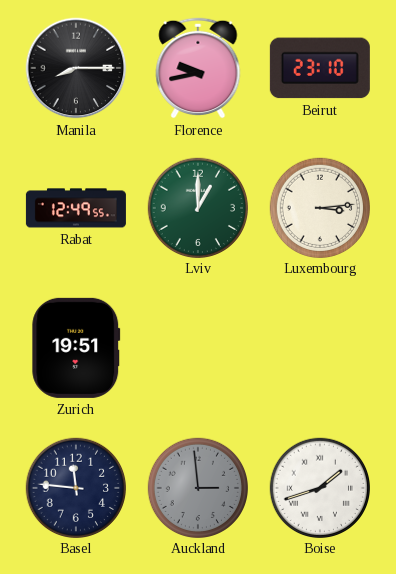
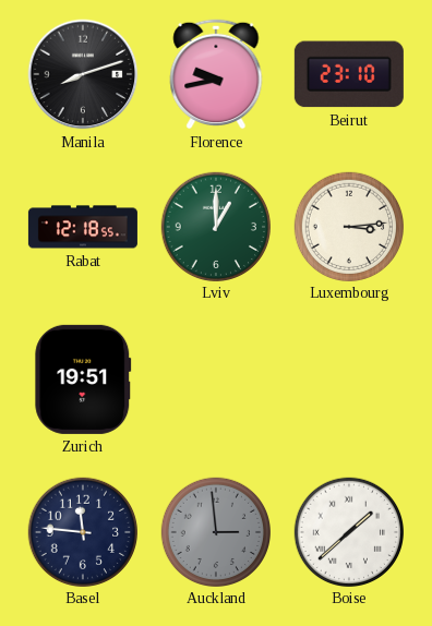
Manila: 8:15 -> 8:12
Rabat: 12:49 -> 12:18
Boise: 1:42 -> 1:38
